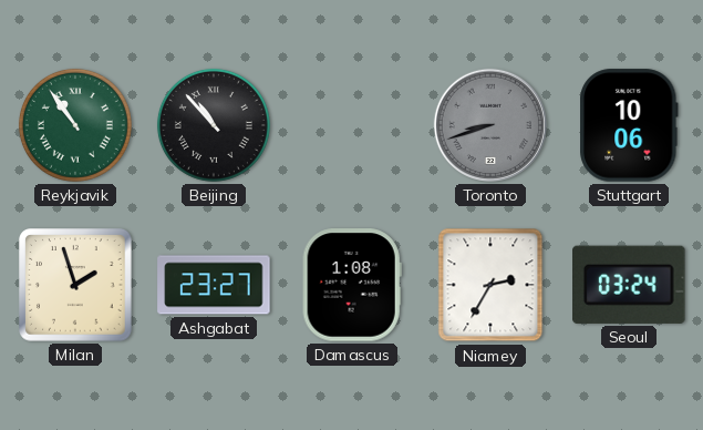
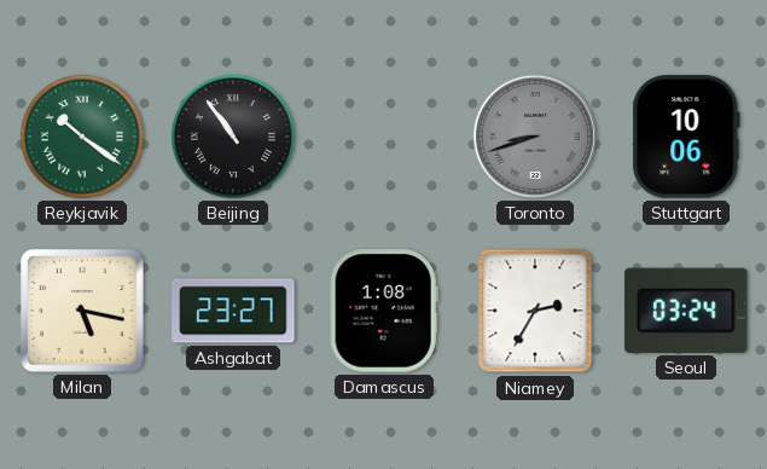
Reykjavik: 10:54 -> 10:21
Beijing: 10:53 -> 10:54
Milan: 1:57 -> 5:17
